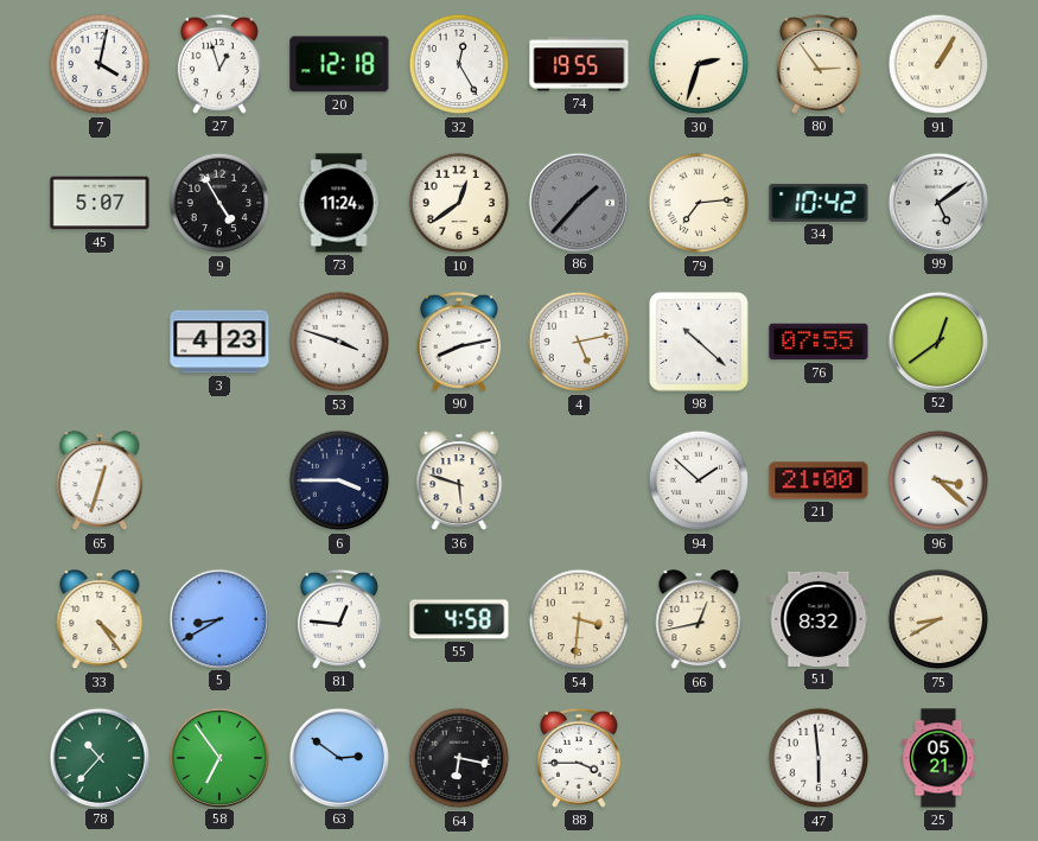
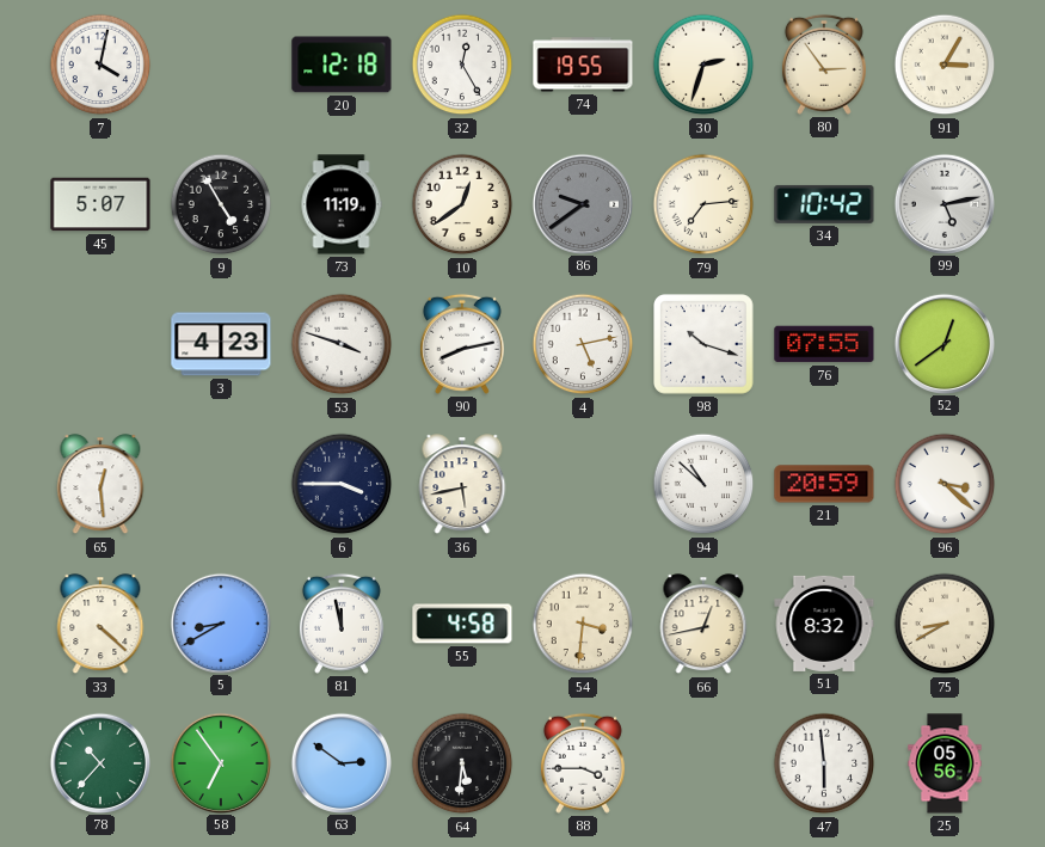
27: 12:57 -> none
91: 1:05 -> 3:05
73: 11:24 -> 11:19
86: 1:37 -> 9:39
99: 5:09 -> 5:13
98: 10:22 -> 10:18
65: 12:33 -> 12:29
36: 5:48 -> 5:43
94: 1:52 -> 10:52
21: 21:00 -> 20:59
33: 4:24 -> 4:22
81: 12:46 -> 11:58
64: 6:17 -> 5:31
25: 05:21 -> 05:56
